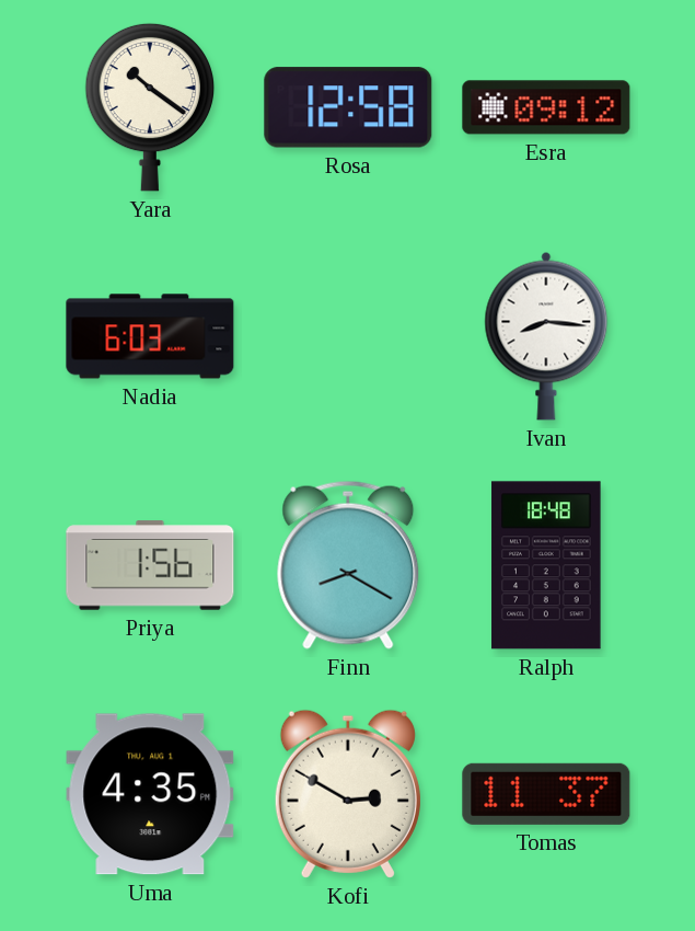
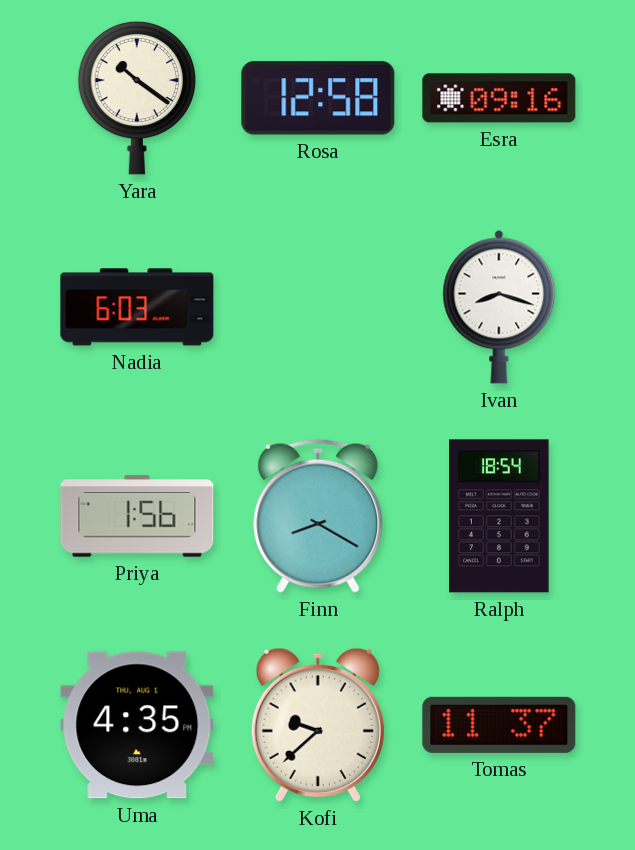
Esra: 09:12 -> 09:16
Ivan: 8:16 -> 8:18
Ralph: 18:48 -> 18:54
Kofi: 2:50 -> 9:38
